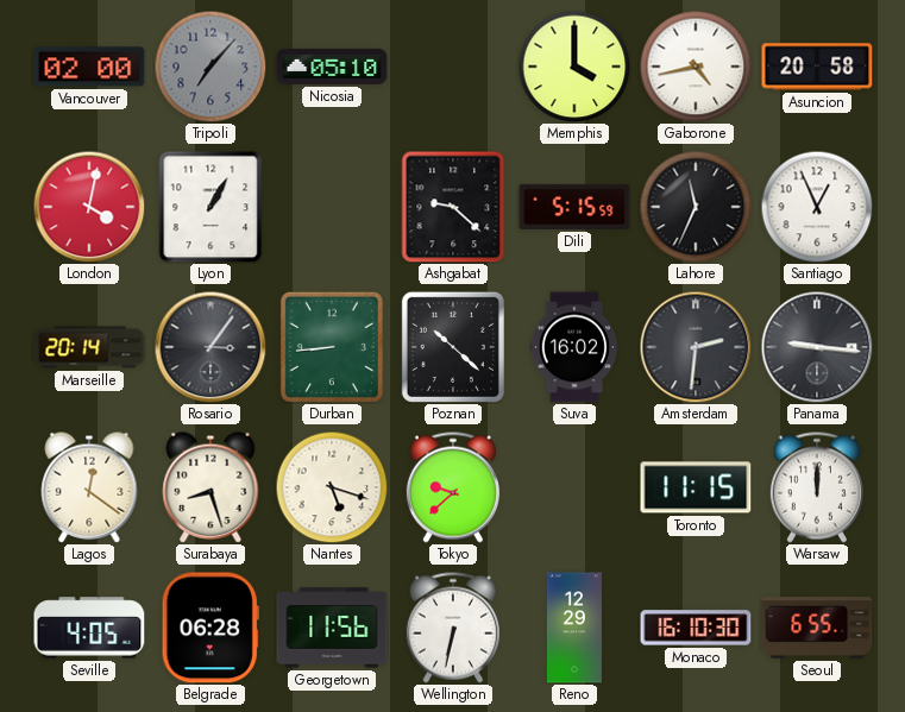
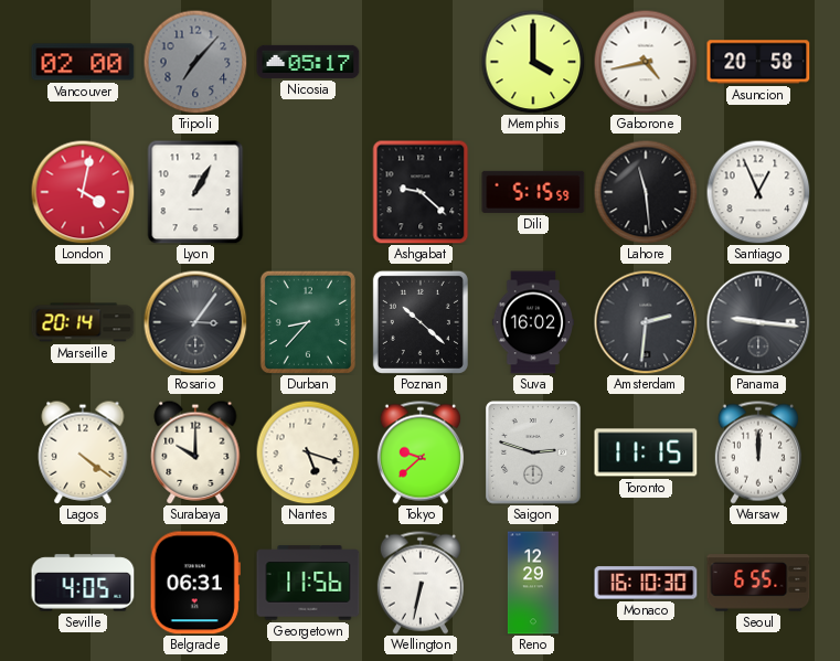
Nicosia: 05:10 -> 05:17
Lahore: 11:34 -> 11:29
Durban: 8:44 -> 8:37
Lagos: 12:21 -> 4:21
Surabaya: 8:27 -> 10:00
Saigon: none -> 2:48
Belgrade: 06:28 -> 06:31
